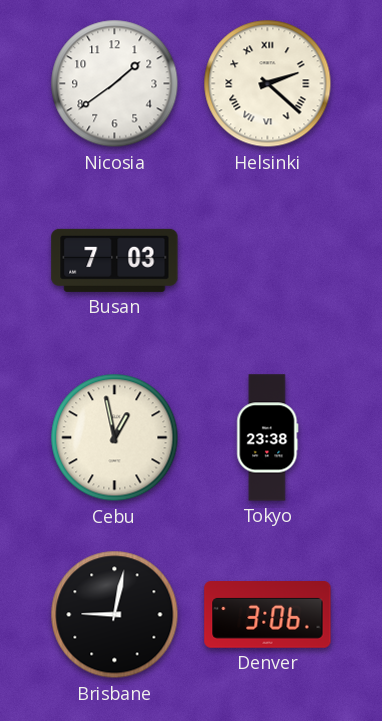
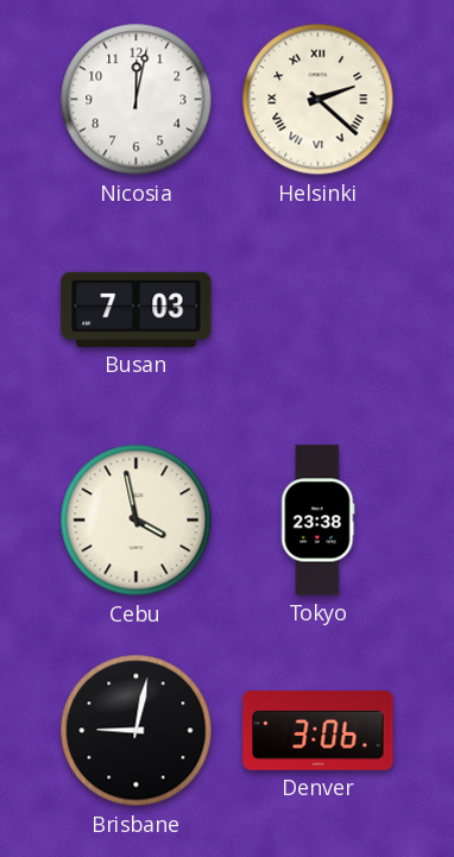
Nicosia: 1:39 -> 12:02
Cebu: 12:58 -> 3:58
